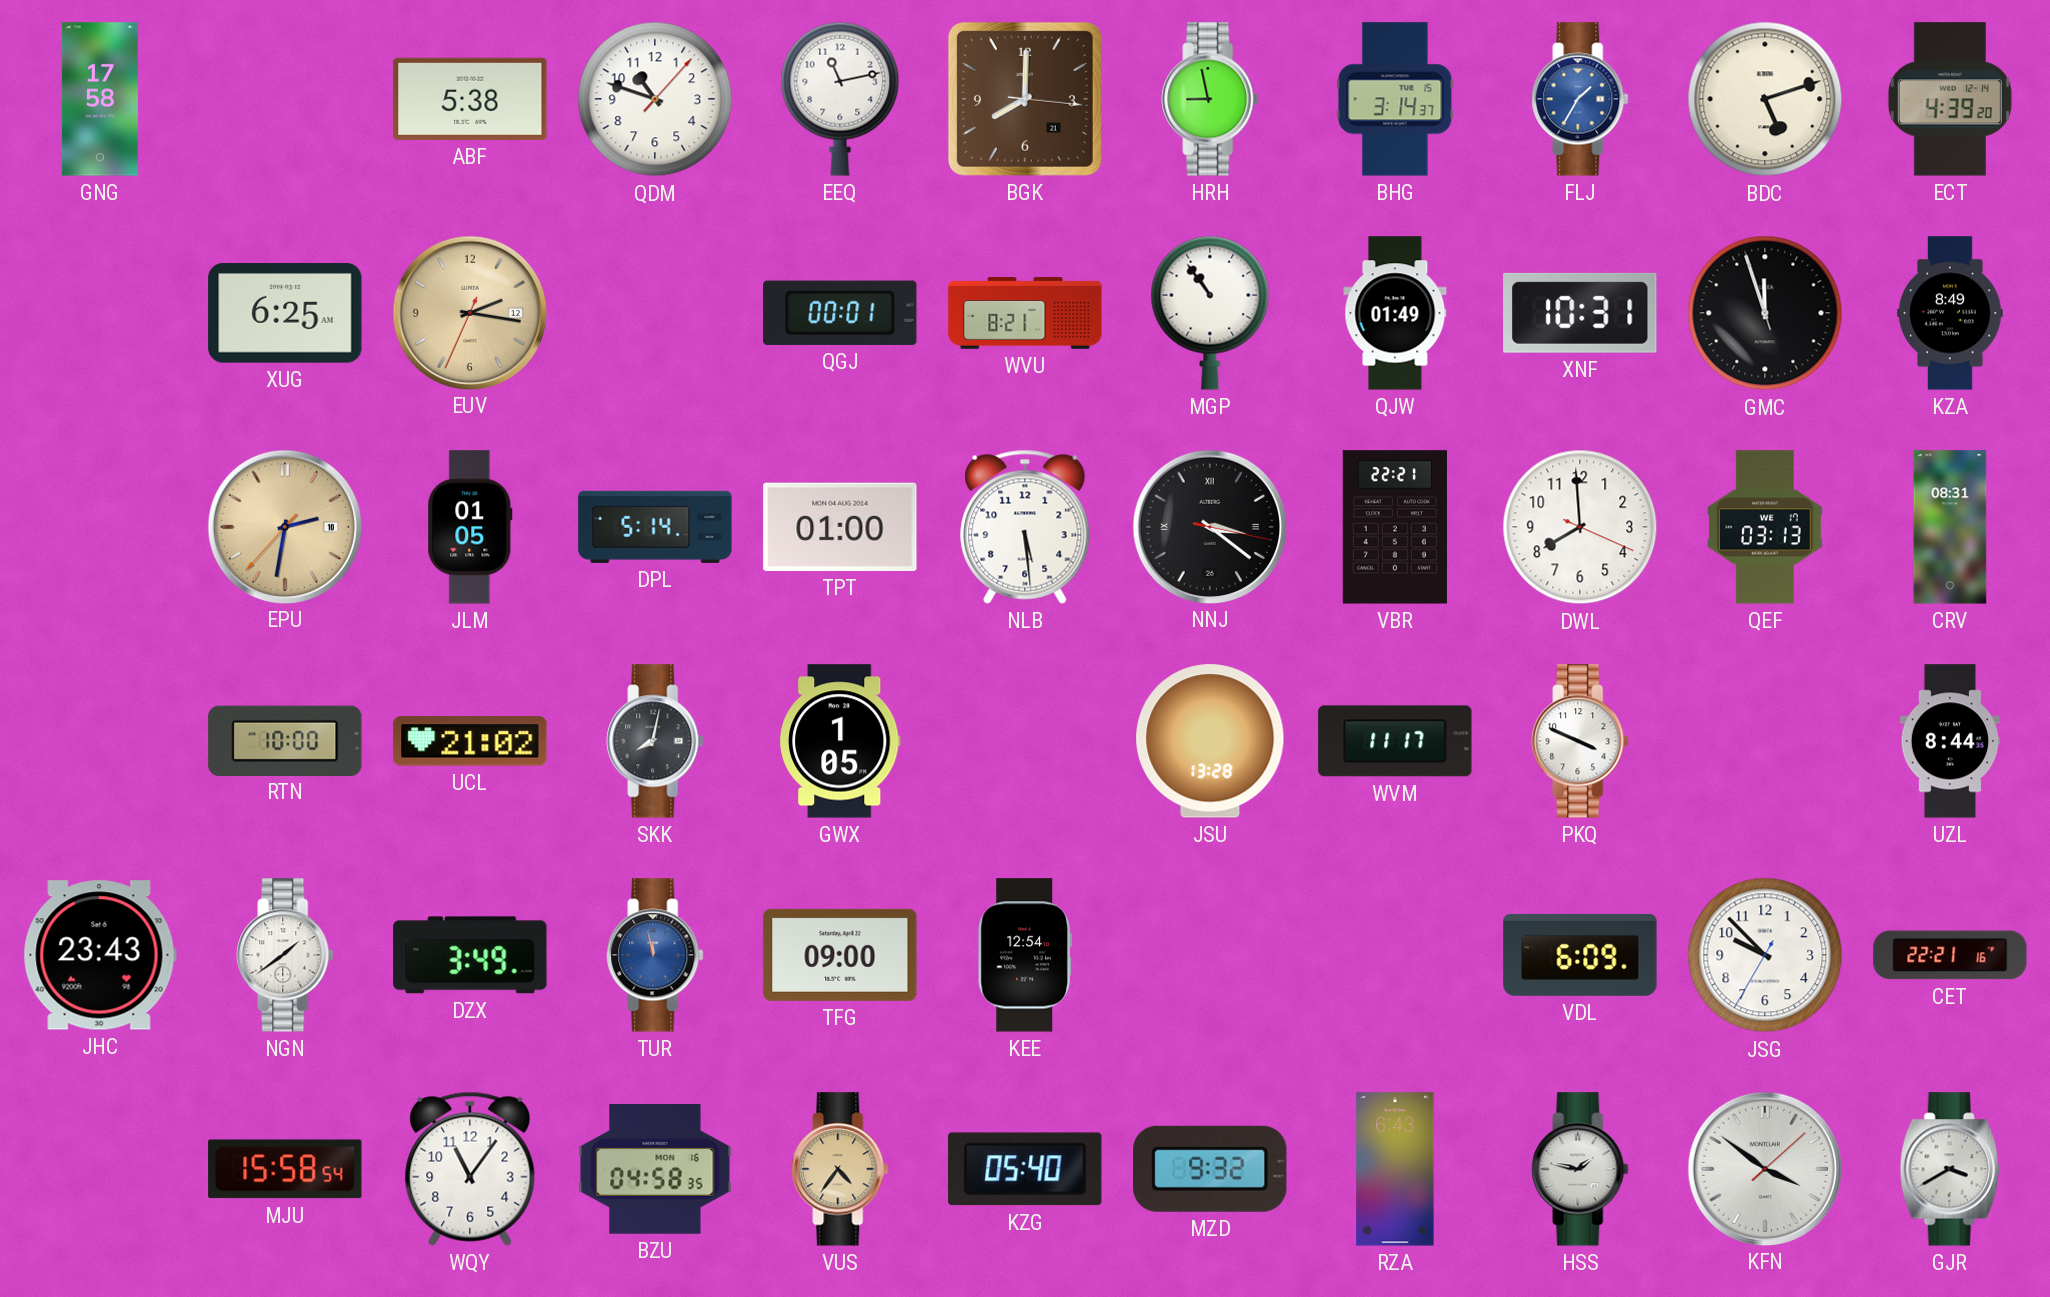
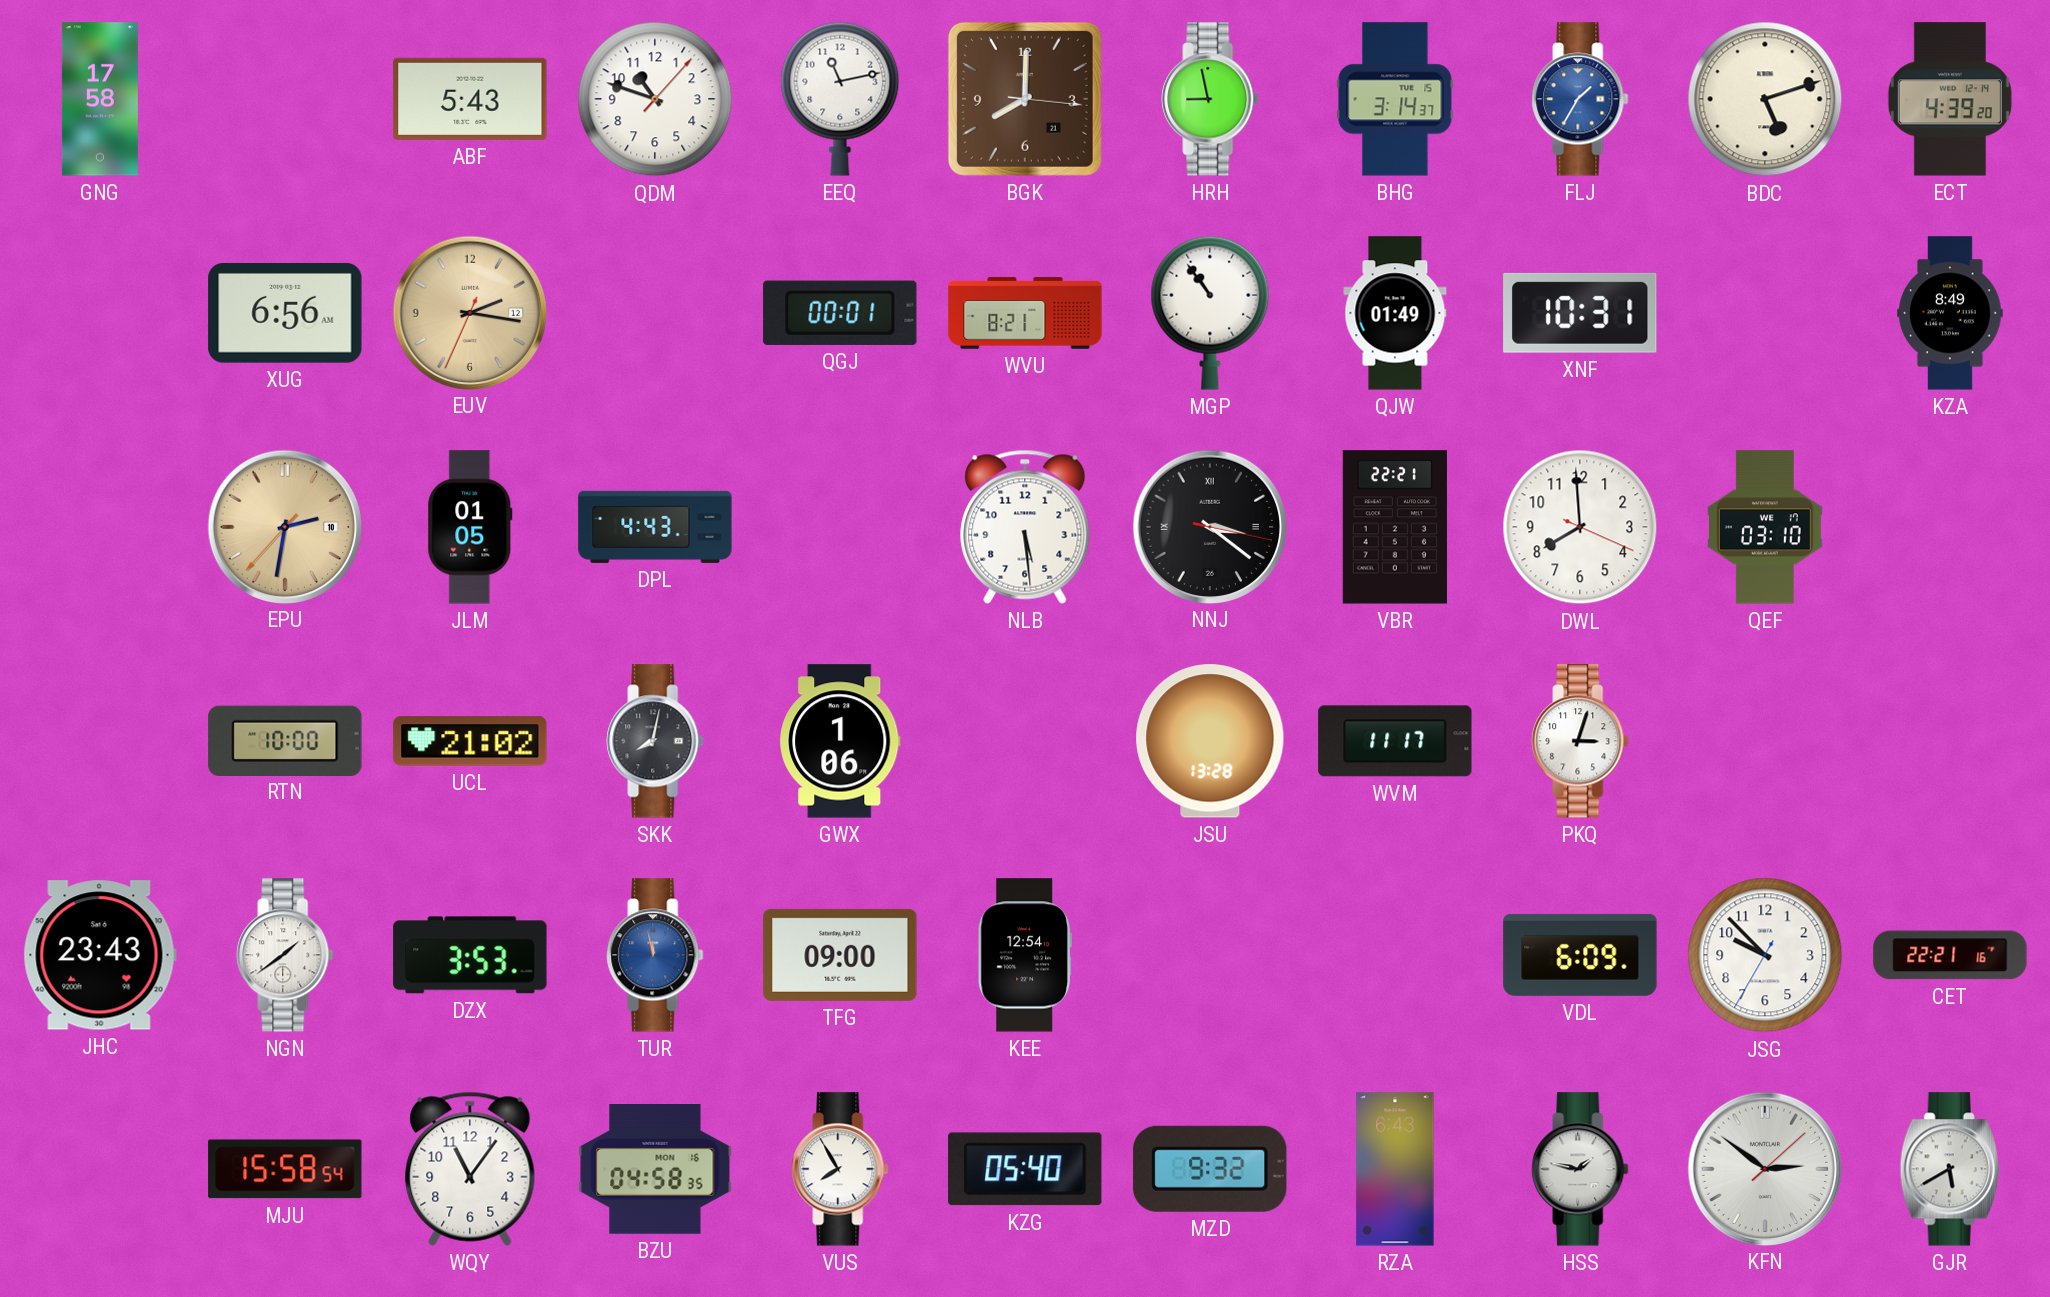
ABF: 5:38 -> 5:43
XUG: 6:25 -> 6:56
GMC: 11:56 -> none
DPL: 5:14 -> 4:43
TPT: 01:00 -> none
QEF: 03:13 -> 03:10
CRV: 08:31 -> none
GWX: 1:05 -> 1:06
PKQ: 3:49 -> 3:03
UZL: 8:44 -> none
DZX: 3:49 -> 3:53
VUS: 4:36 -> 7:55
VUS dial: champagne -> white
KFN: 3:51 -> 2:51
GJR: 3:40 -> 5:40
